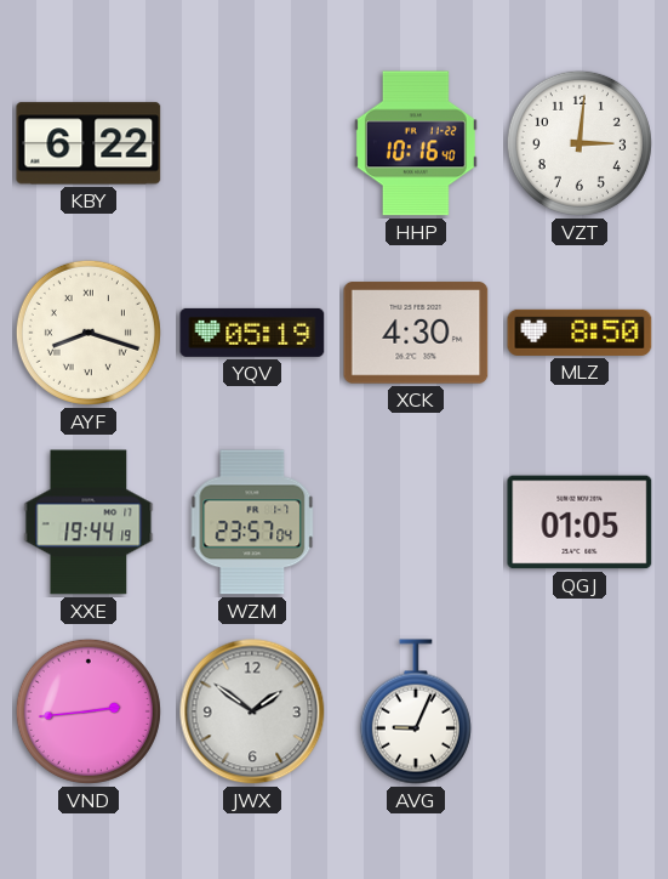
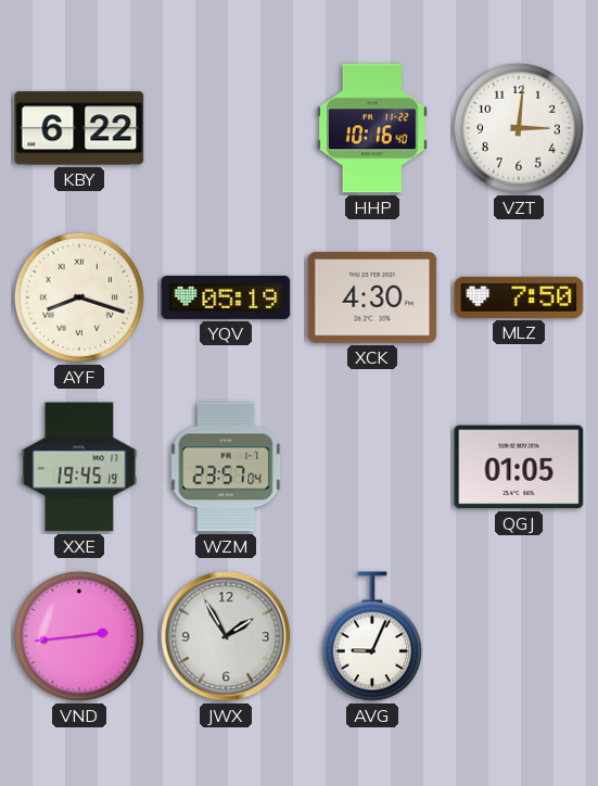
MLZ: 8:50 -> 7:50
XXE: 19:44 -> 19:45
JWX: 1:51 -> 1:55
